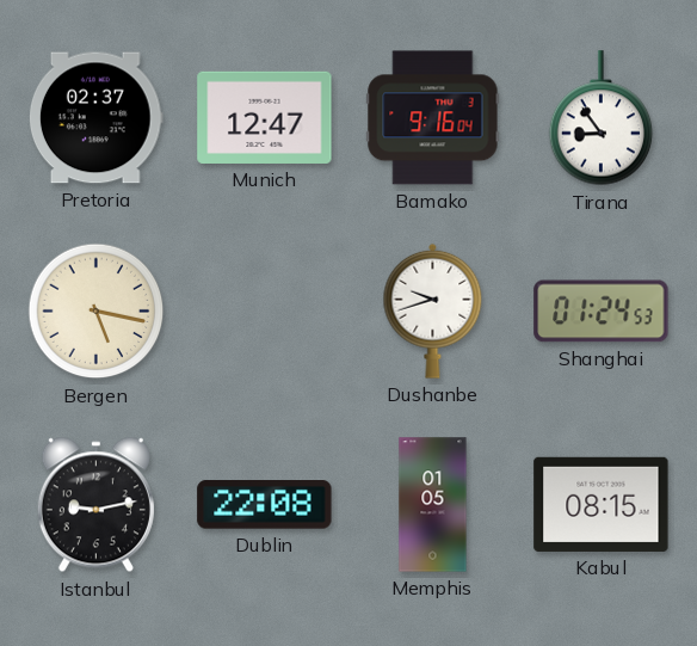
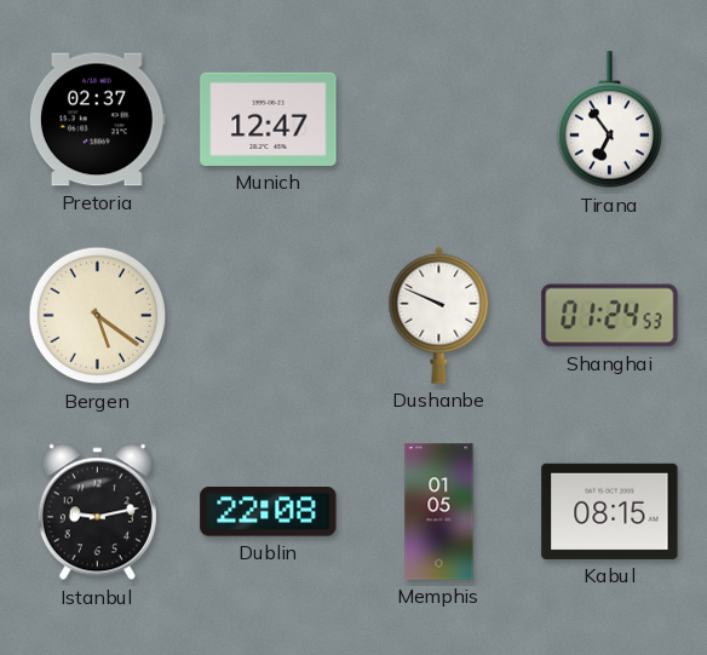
Bamako: 9:16 -> none
Tirana: 8:54 -> 6:54
Bergen: 5:17 -> 5:21
Dushanbe: 9:42 -> 9:49
